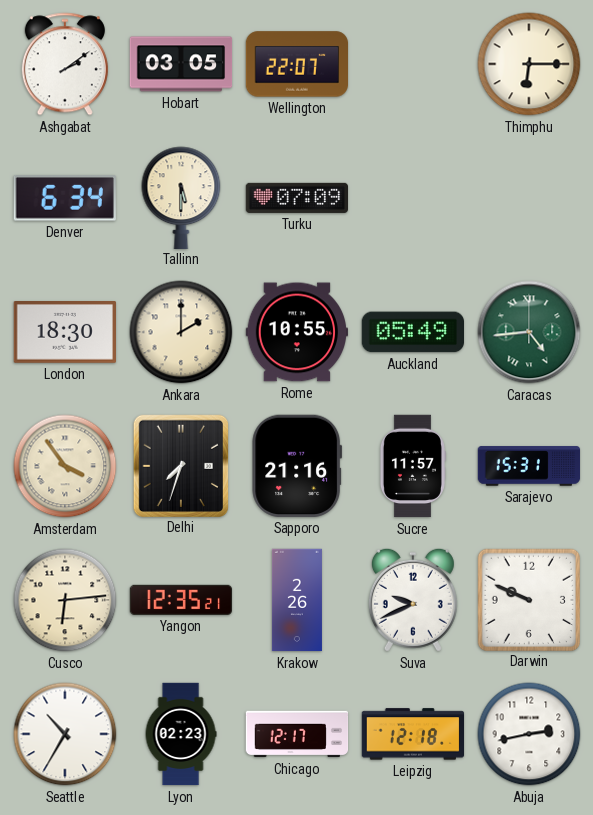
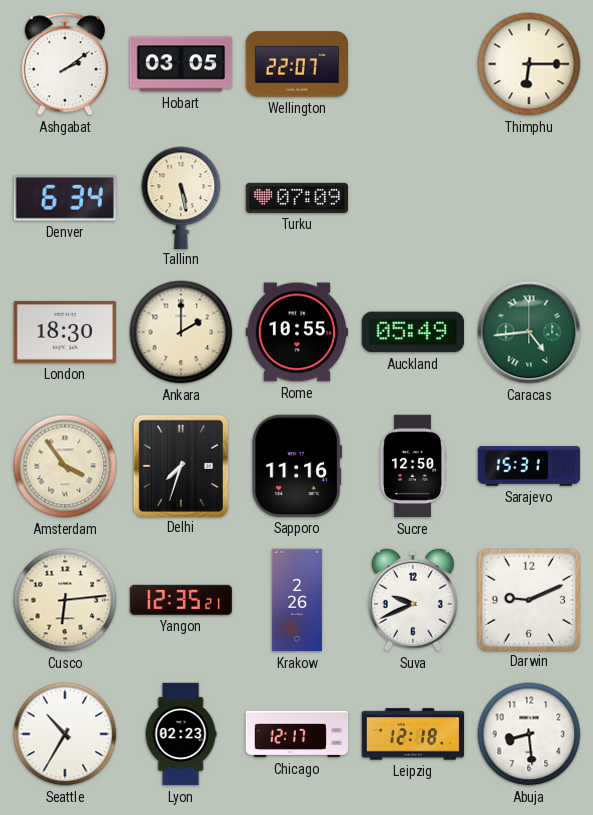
Tallinn: 5:30 -> 5:28
Sapporo: 21:16 -> 11:16
Sucre: 11:57 -> 12:50
Darwin: 9:49 -> 9:11
Abuja: 2:43 -> 8:29
